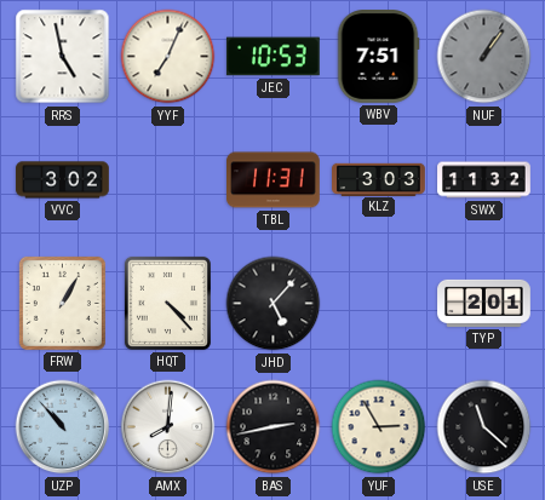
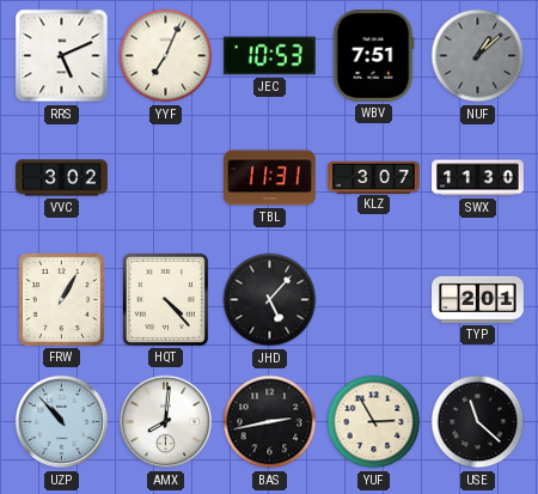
RRS: 4:58 -> 5:11
NUF: 1:06 -> 1:08
KLZ: 3:03 -> 3:07
SWX: 11:32 -> 11:30
